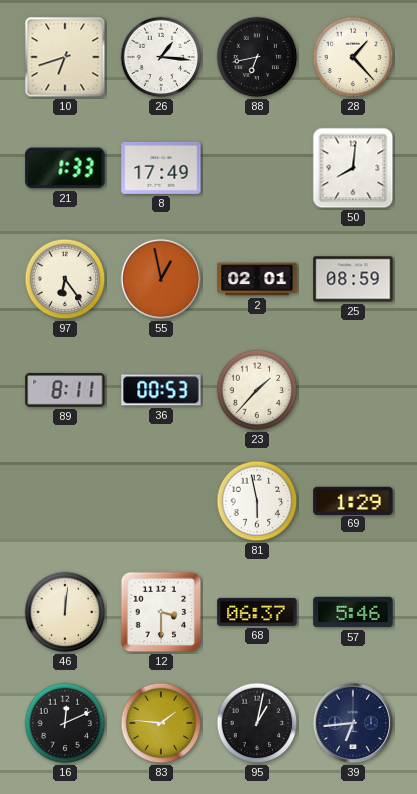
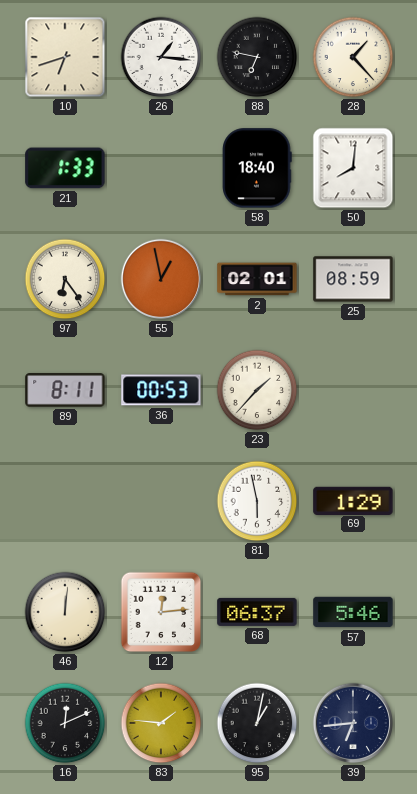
88: 6:43 -> 6:47
8: 17:49 -> none
58: none -> 18:40
12: 3:30 -> 12:14
